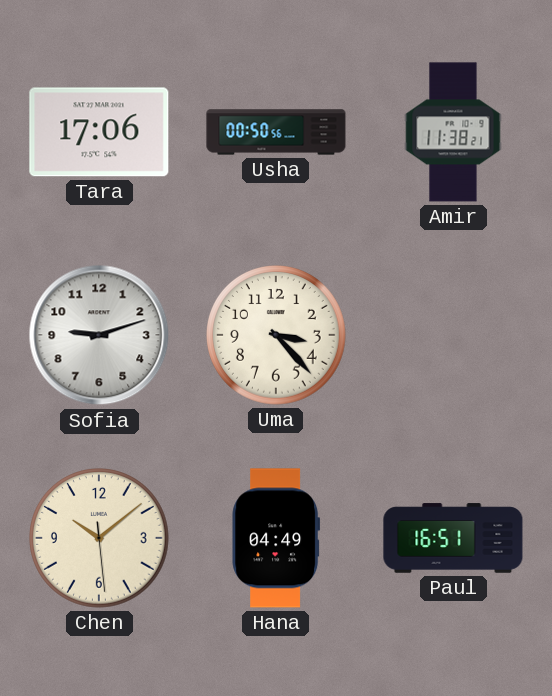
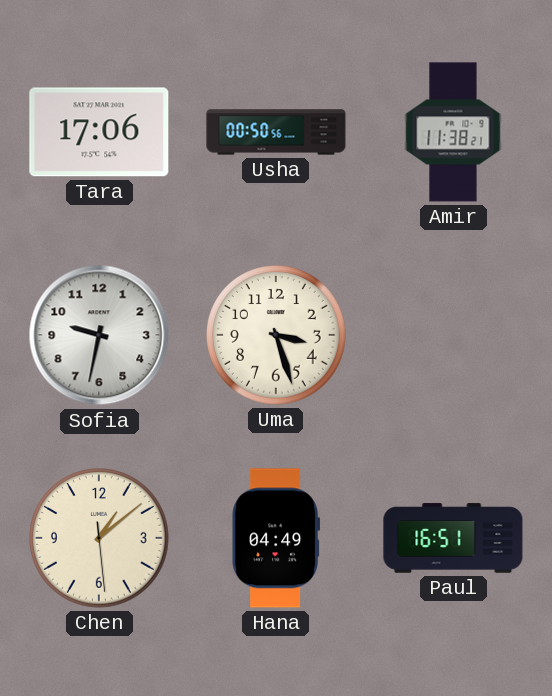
Sofia: 9:12 -> 9:32
Uma: 3:23 -> 3:27
Chen: 10:08 -> 1:08
